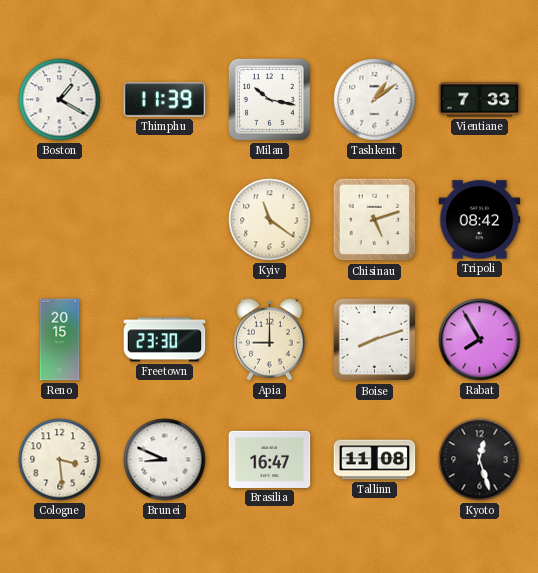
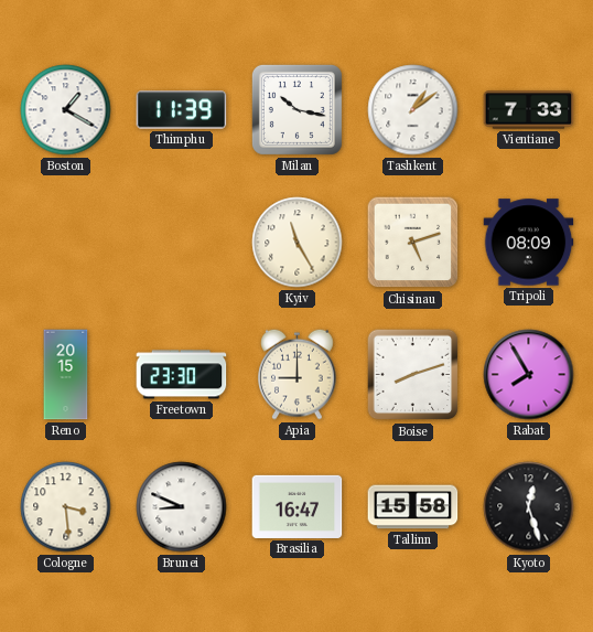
Kyiv: 11:21 -> 11:25
Tripoli: 08:42 -> 08:09
Tallinn: 11:08 -> 15:58
